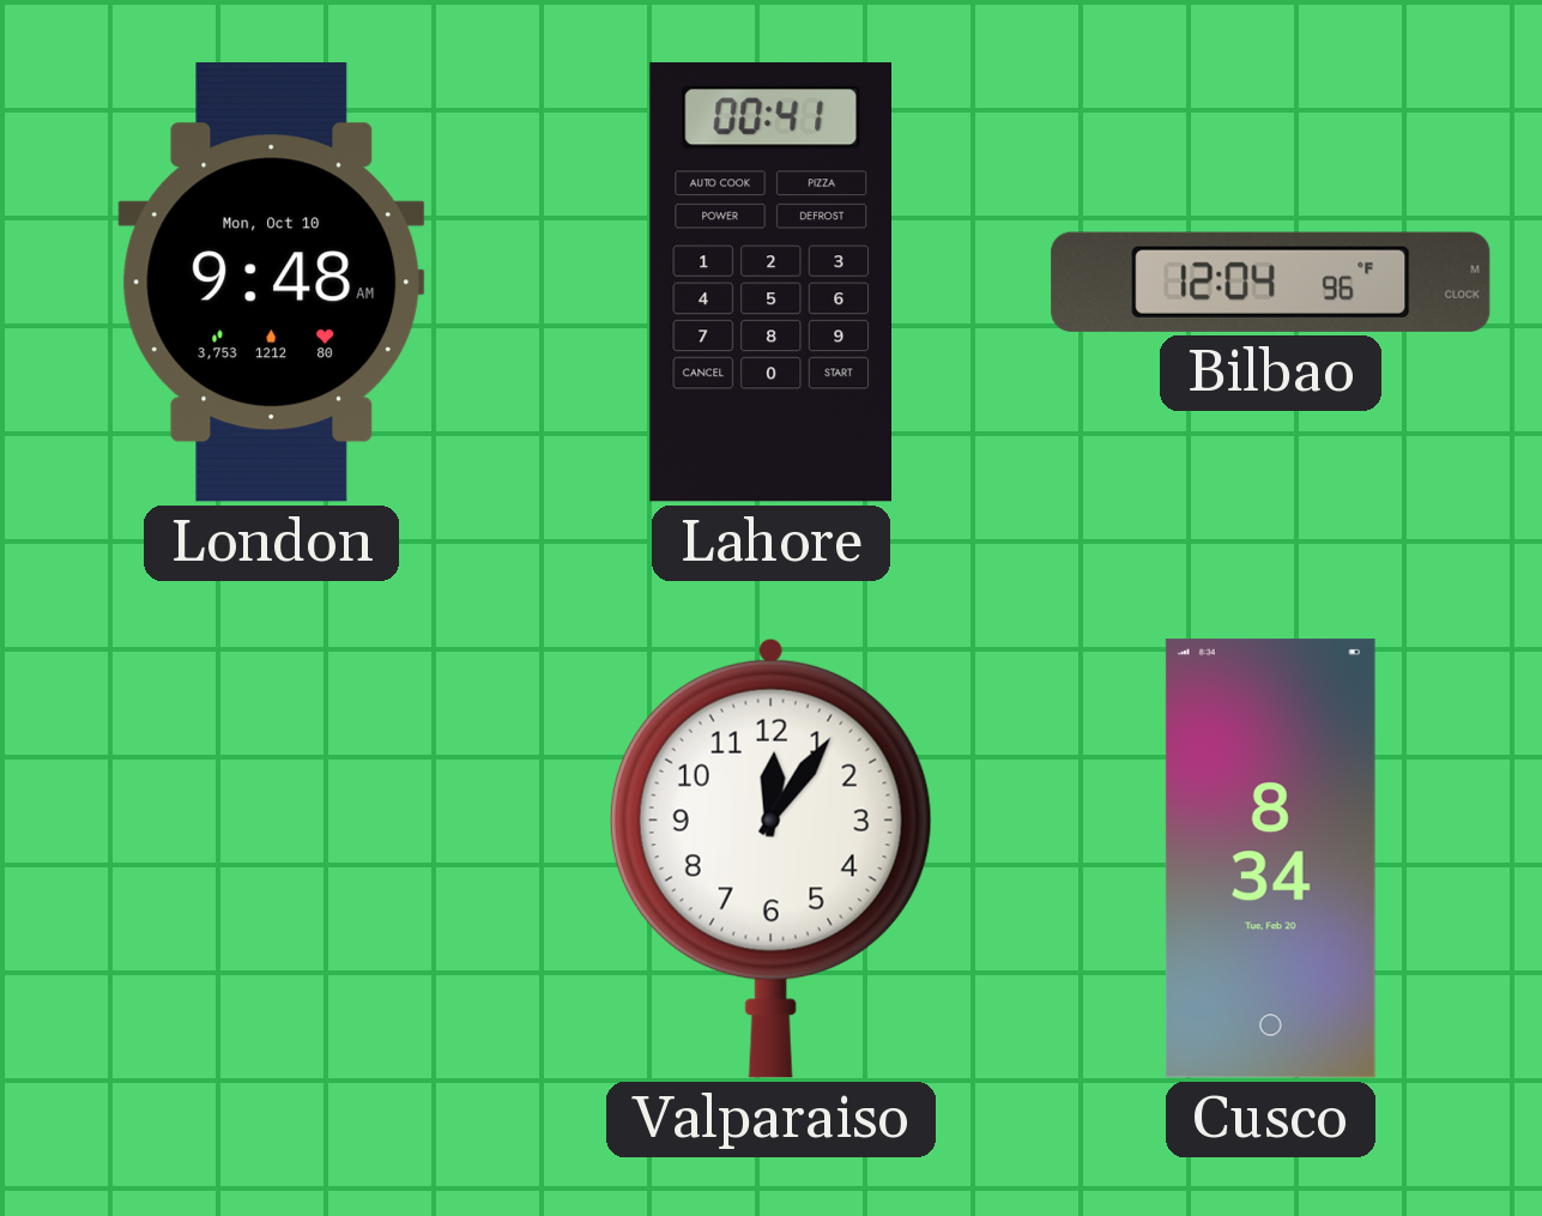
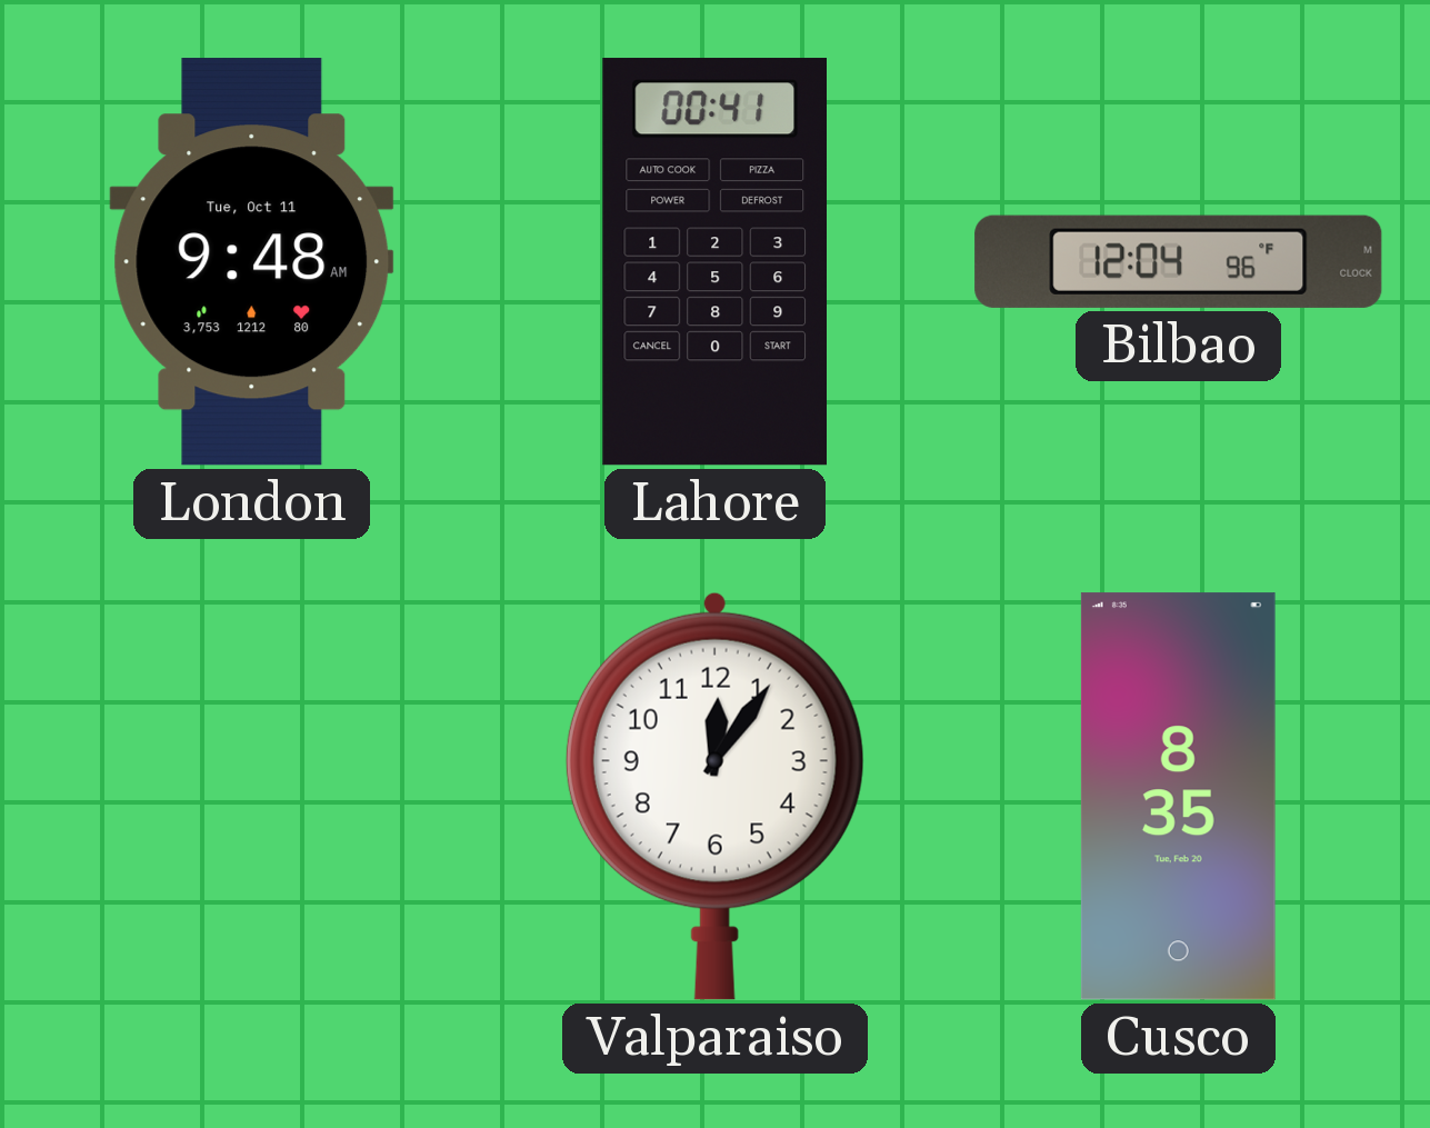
London date: Mon, Oct 10 -> Tue, Oct 11
Cusco: 8:34 -> 8:35
